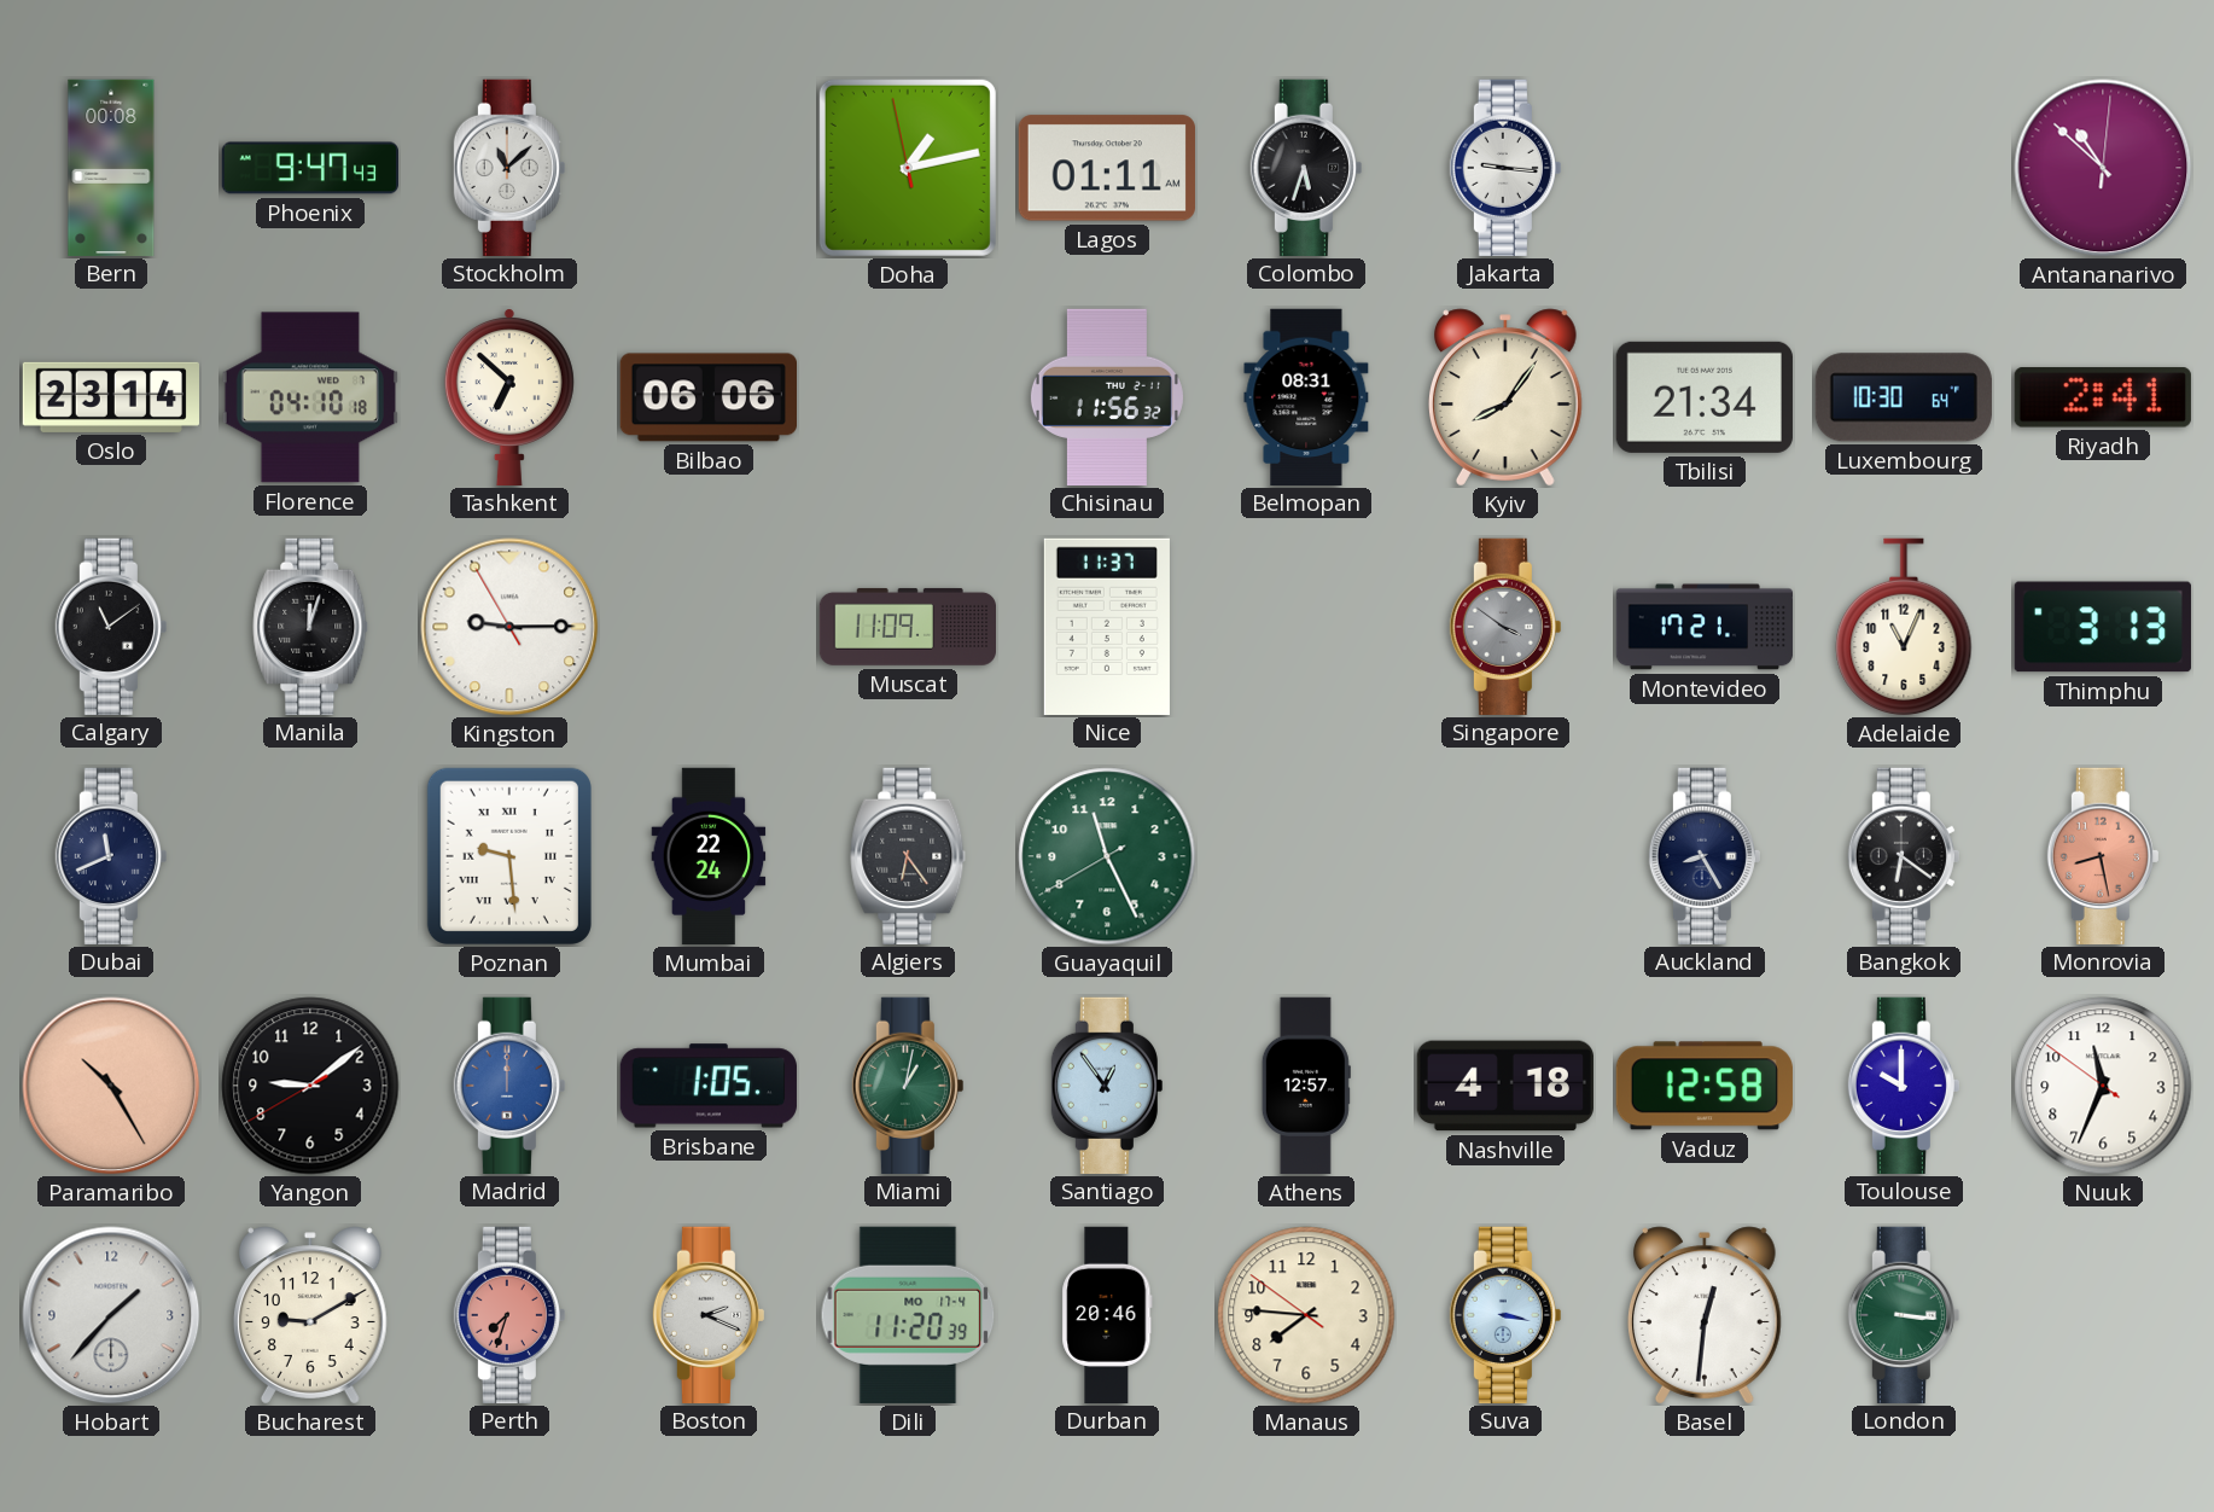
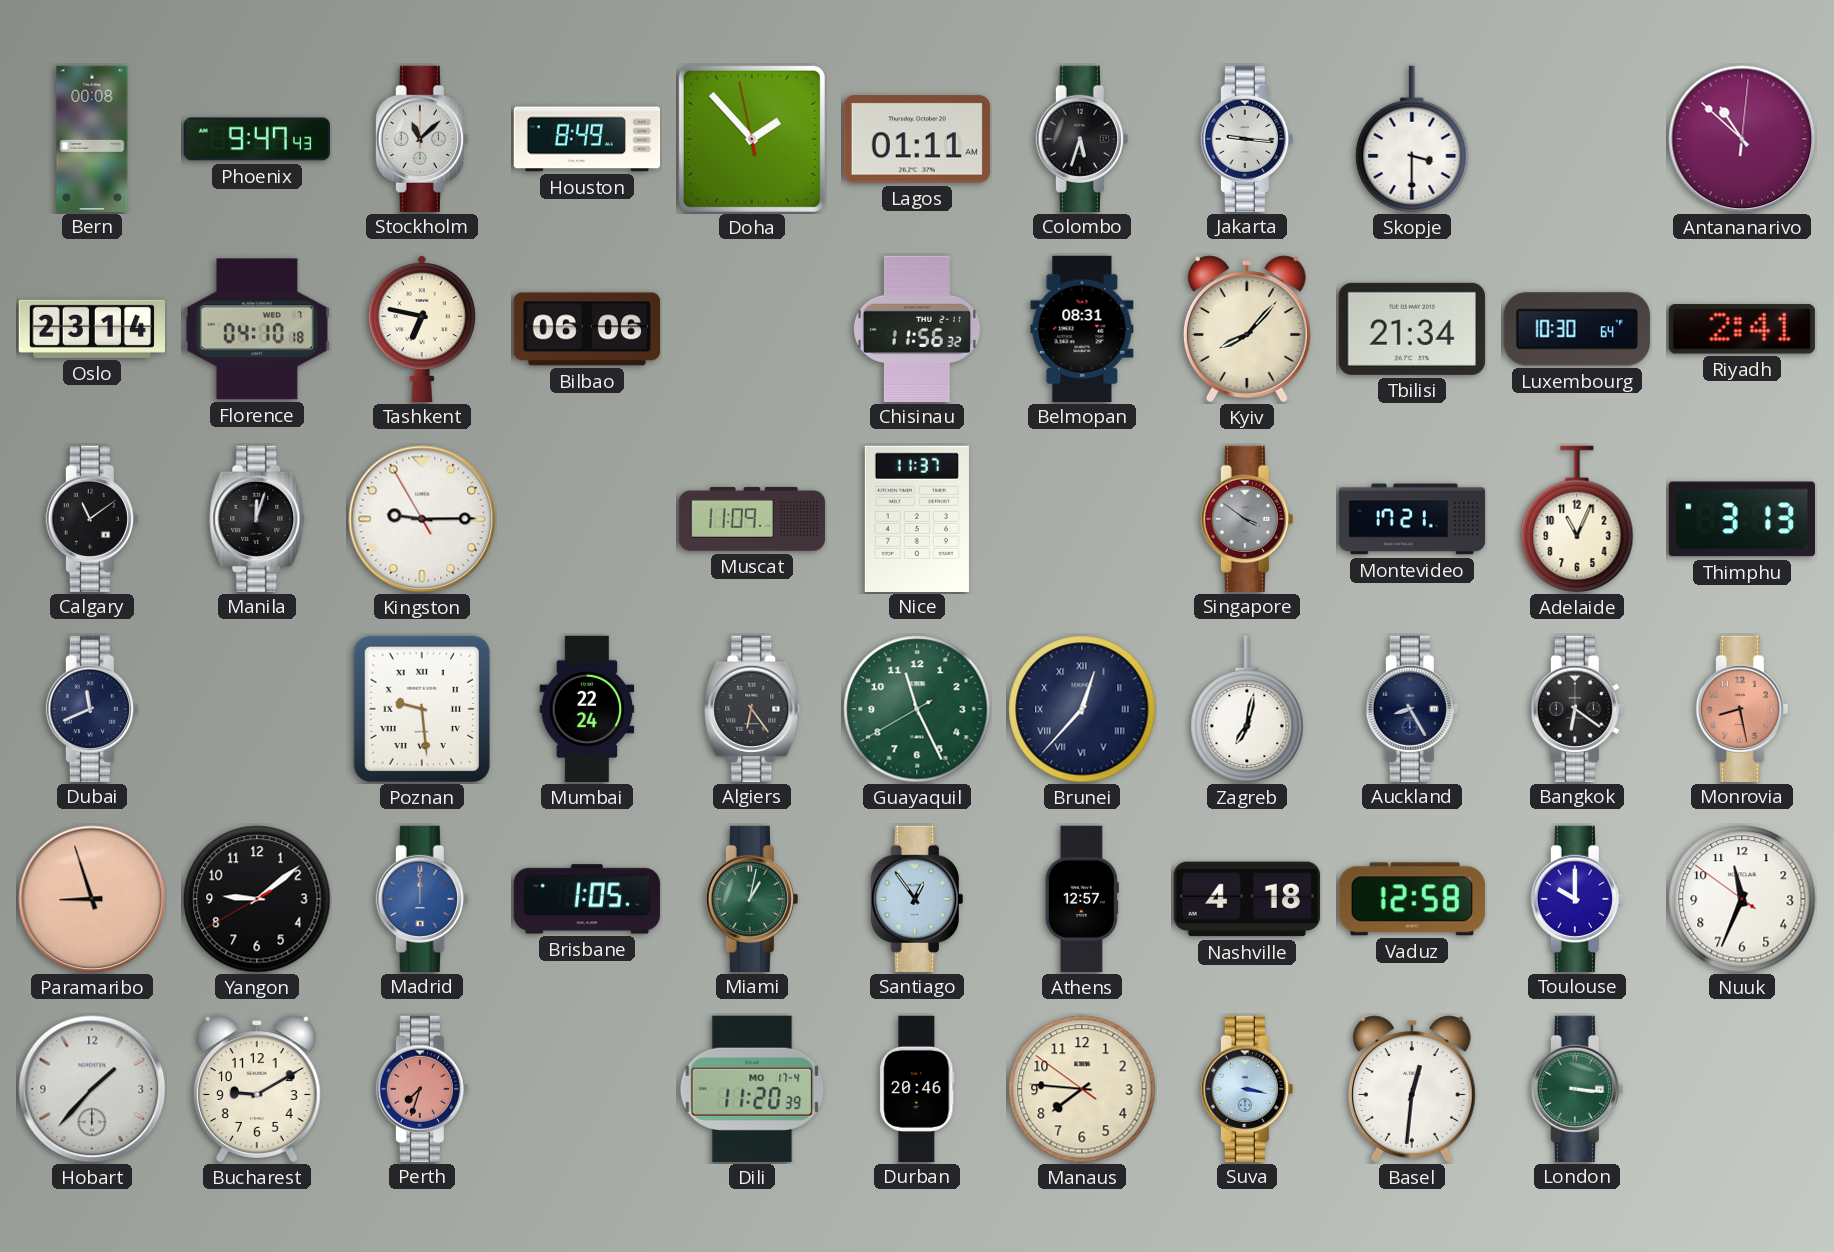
Houston: none -> 8:49
Doha: 1:12 -> 1:52
Skopje: none -> 3:30
Tashkent: 6:52 -> 6:47
Kyiv: 8:06 -> 8:07
Brunei: none -> 12:37
Zagreb: none -> 7:02
Paramaribo: 10:25 -> 8:57
Boston: 2:19 -> none
